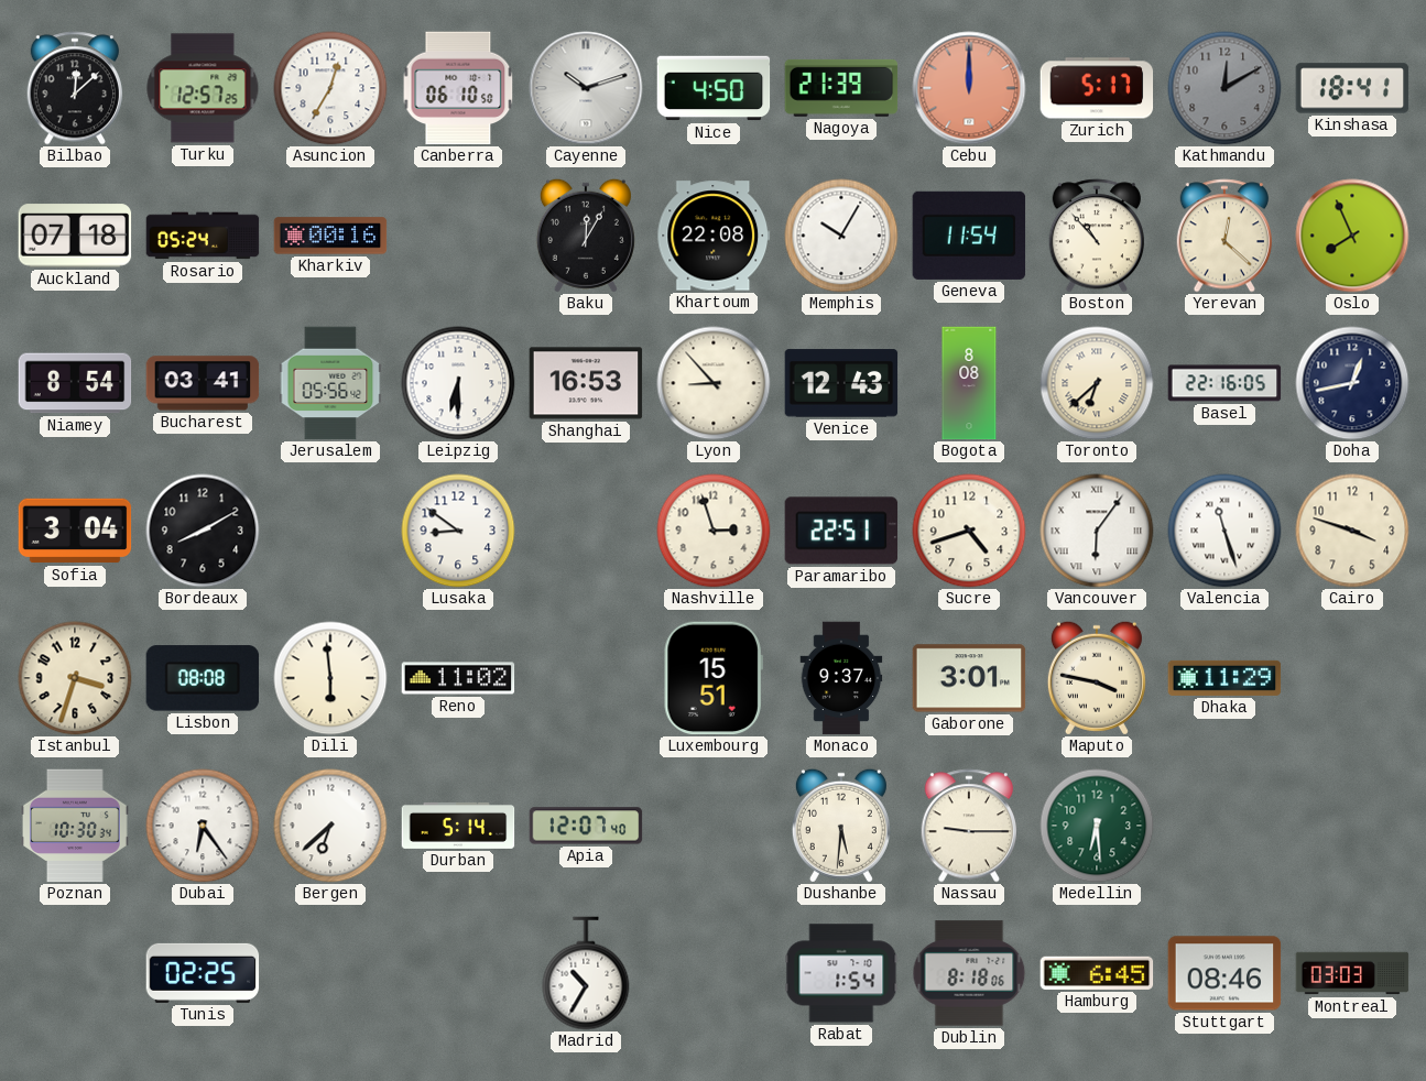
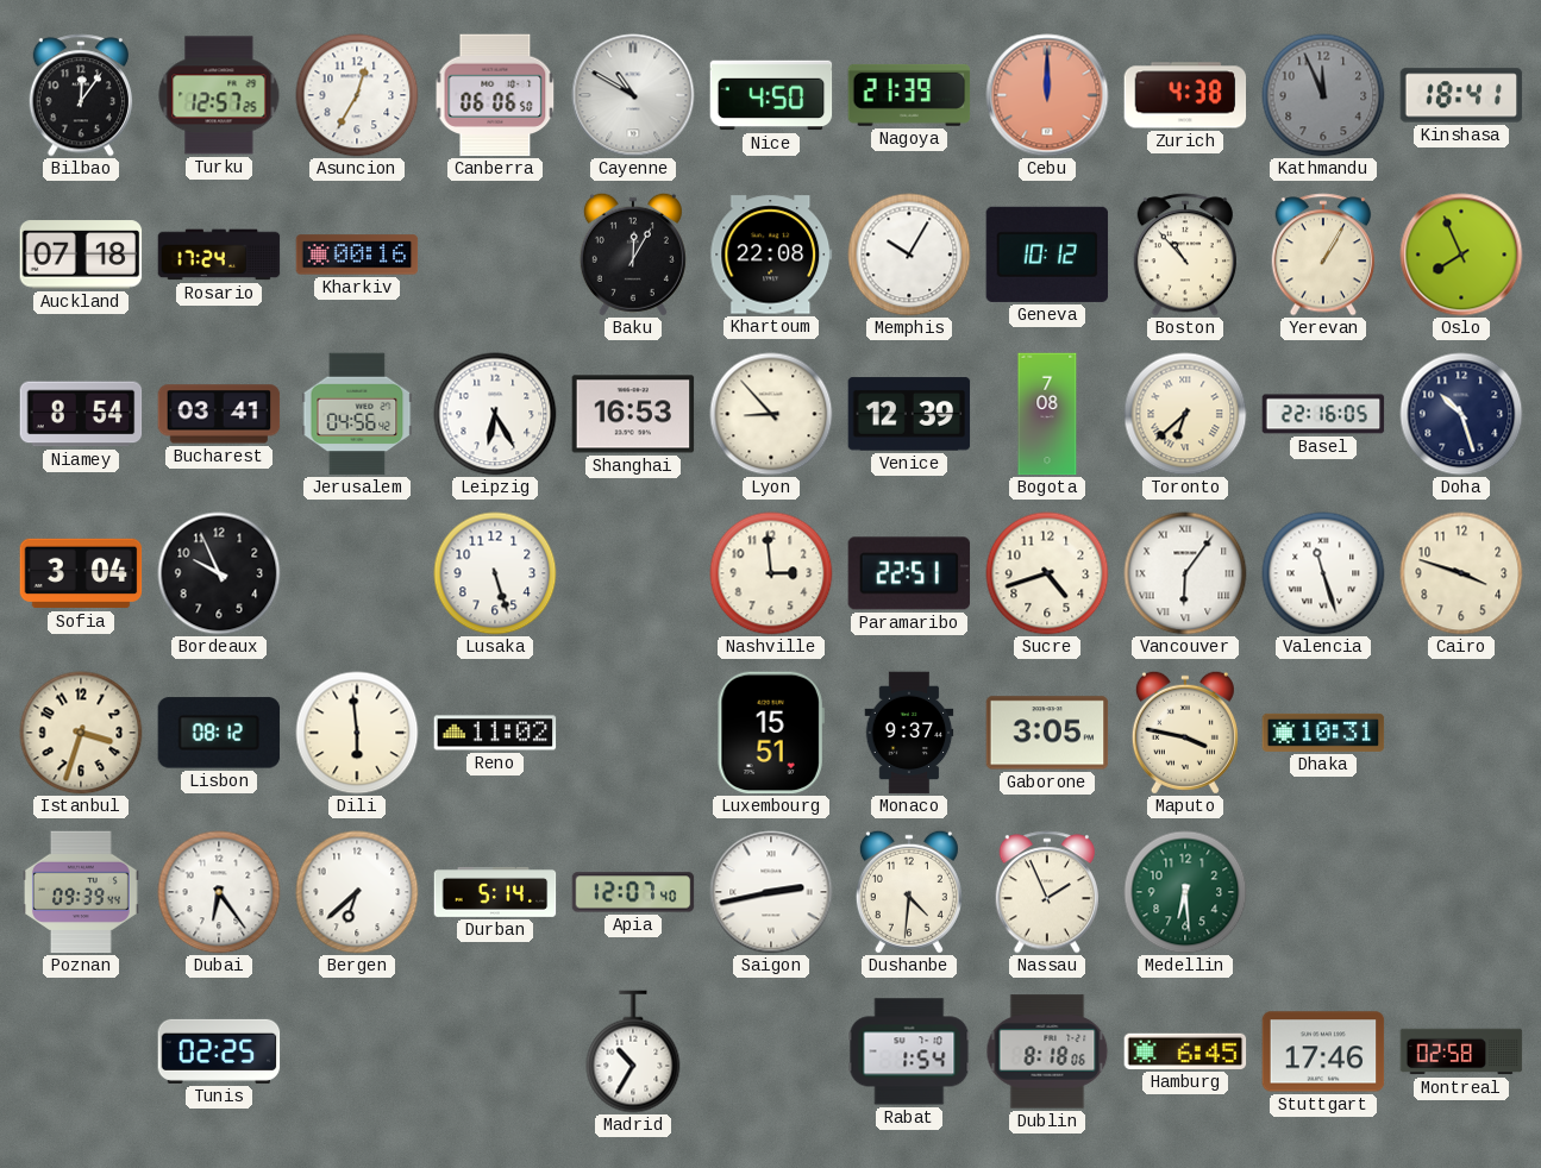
Bilbao: 12:08 -> 12:06
Canberra: 06:10 -> 06:06
Cayenne: 10:12 -> 10:50
Zurich: 5:17 -> 4:38
Kathmandu: 12:10 -> 11:56
Rosario: 05:24 -> 17:24
Geneva: 11:54 -> 10:12
Yerevan: 12:22 -> 1:05
Jerusalem: 05:56 -> 04:56
Leipzig: 6:30 -> 6:25
Venice: 12:43 -> 12:39
Bogota: 8:08 -> 7:08
Doha: 12:43 -> 10:27
Bordeaux: 8:10 -> 9:56
Lusaka: 8:51 -> 5:27
Nashville: 2:57 -> 2:59
Lisbon: 08:08 -> 08:12
Gaborone: 3:01 -> 3:05
Dhaka: 11:29 -> 10:31
Poznan: 10:30 -> 09:39
Saigon: none -> 2:43
Dushanbe: 5:31 -> 4:31
Nassau: 9:15 -> 1:56
Stuttgart: 08:46 -> 17:46
Montreal: 03:03 -> 02:58
